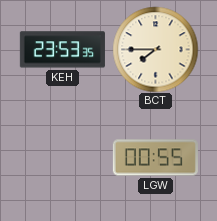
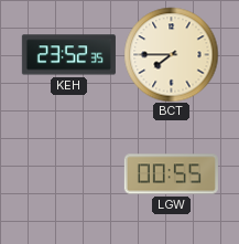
KEH: 23:53 -> 23:52
